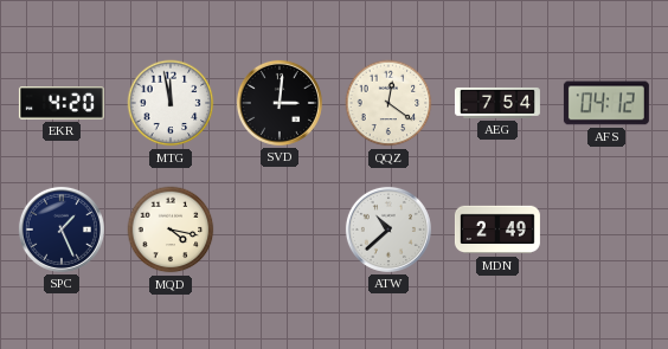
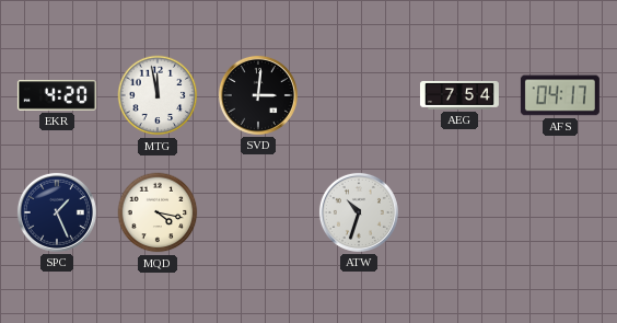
QQZ: 12:21 -> none
AFS: 04:12 -> 04:17
ATW: 10:38 -> 10:33
MDN: 2:49 -> none
